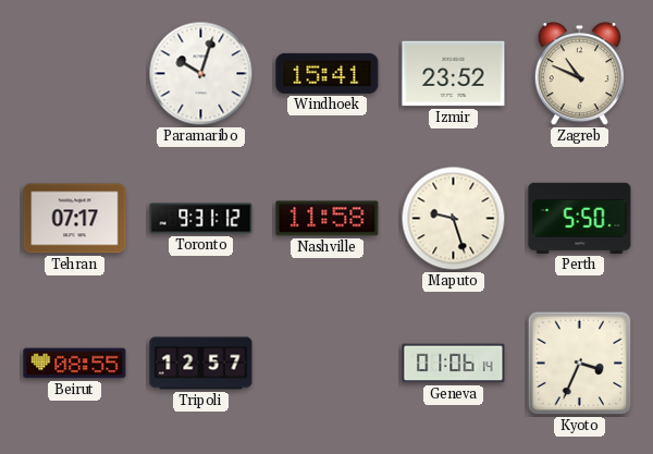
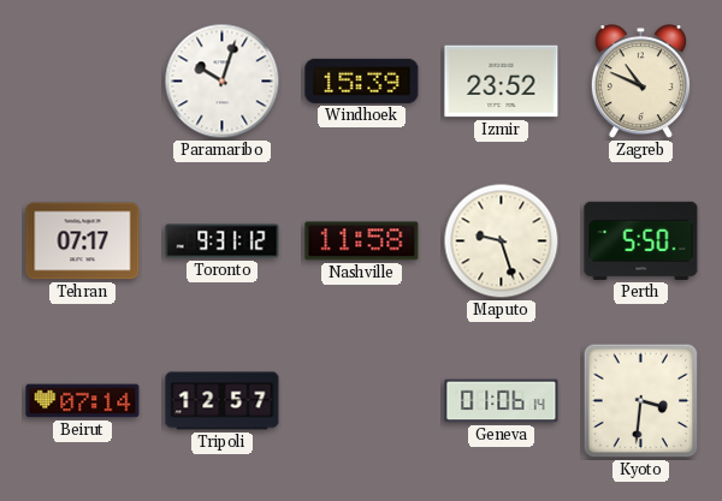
Windhoek: 15:41 -> 15:39
Beirut: 08:55 -> 07:14
Kyoto: 3:34 -> 3:31
